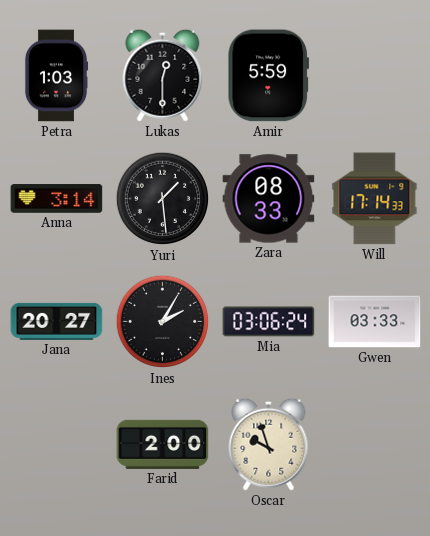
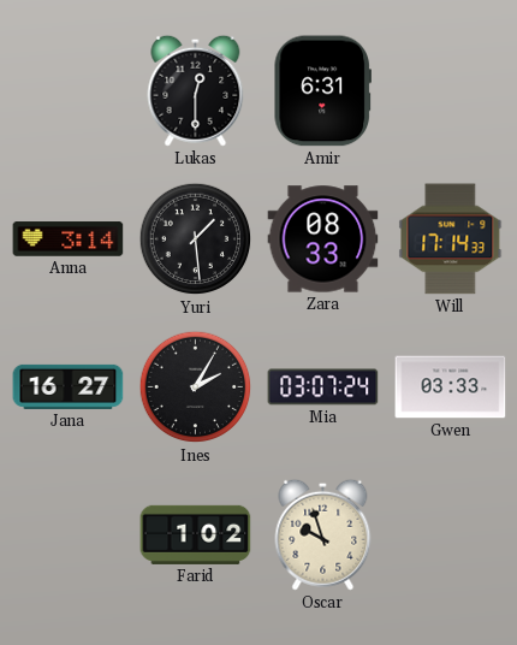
Petra: 1:03 -> none
Amir: 5:59 -> 6:31
Jana: 20:27 -> 16:27
Mia: 03:06 -> 03:07
Farid: 2:00 -> 1:02
